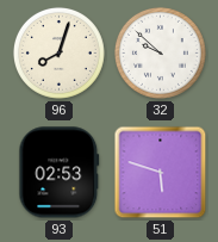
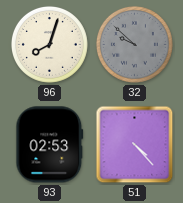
32 dial: white -> grey
51: 5:48 -> 4:23
